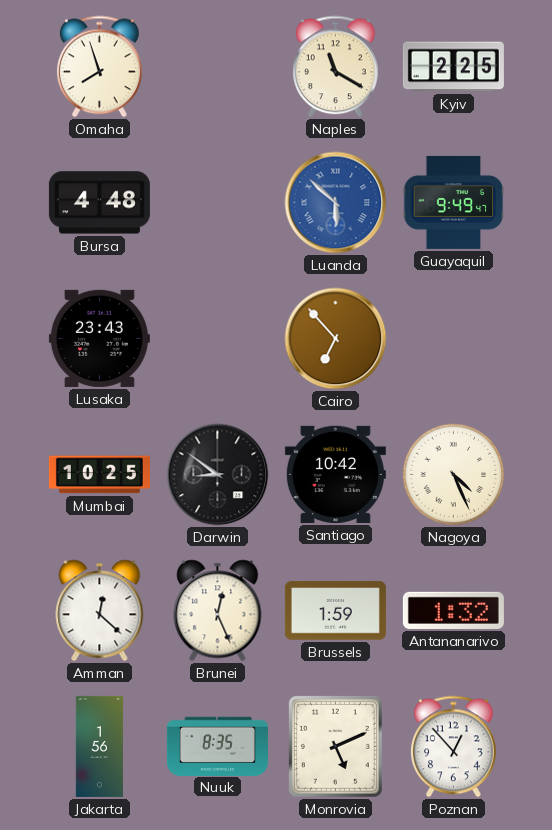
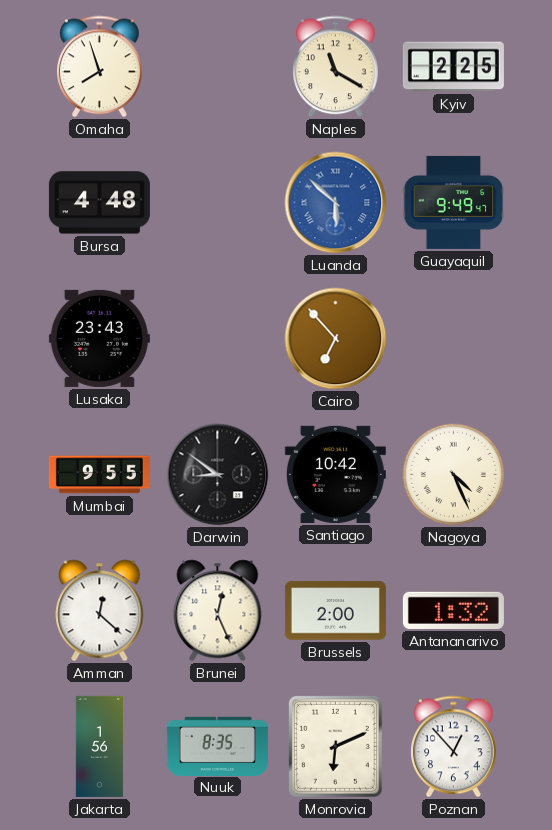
Mumbai: 10:25 -> 9:55
Brussels: 1:59 -> 2:00
Monrovia: 5:11 -> 6:11
